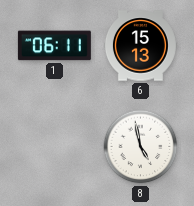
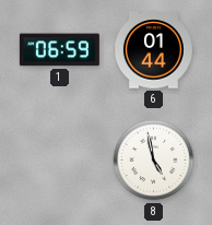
1: 06:11 -> 06:59
6: 15:13 -> 01:44
